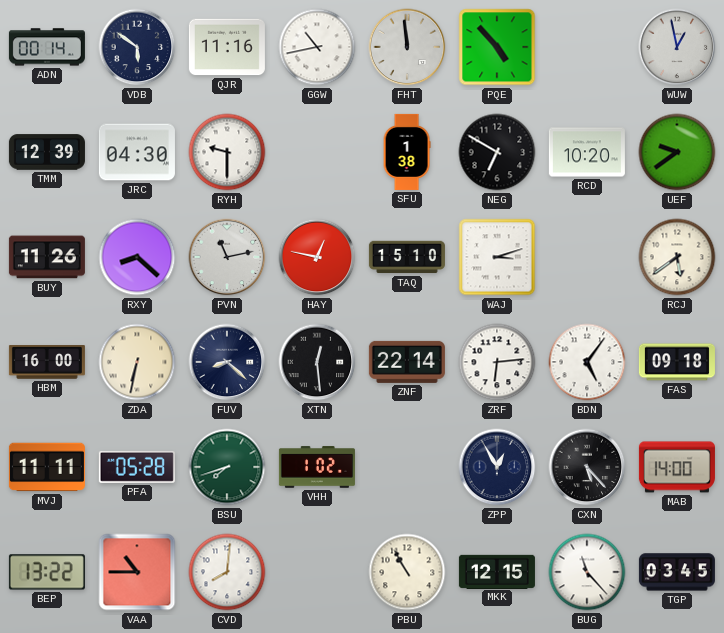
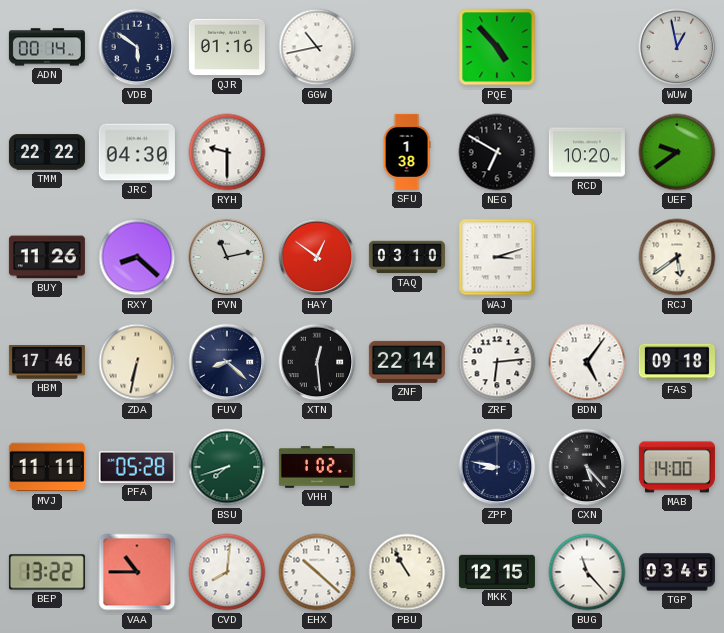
QJR: 11:16 -> 01:16
FHT: 11:59 -> none
TMM: 12:39 -> 22:22
HAY: 12:47 -> 12:51
TAQ: 15:10 -> 03:10
HBM: 16:00 -> 17:46
ZPP: 12:55 -> 8:47
EHX: none -> 10:22
